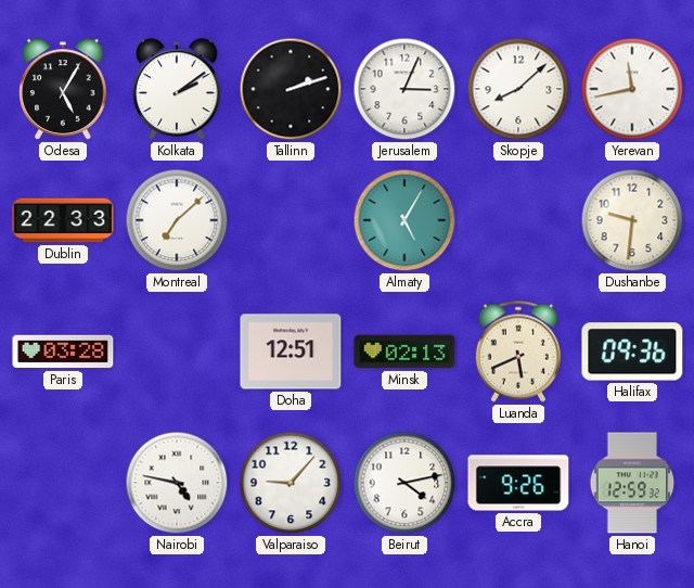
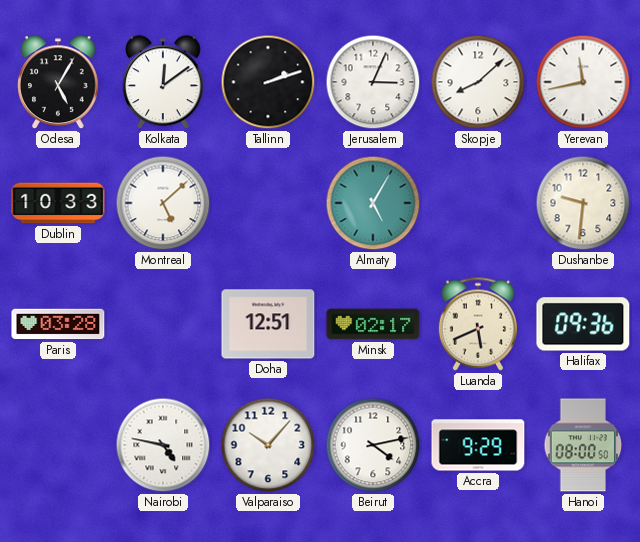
Kolkata: 2:09 -> 12:09
Dublin: 22:33 -> 10:33
Montreal: 7:08 -> 5:08
Minsk: 02:13 -> 02:17
Valparaiso: 9:07 -> 10:07
Accra: 9:26 -> 9:29
Hanoi: 12:59 -> 08:00
